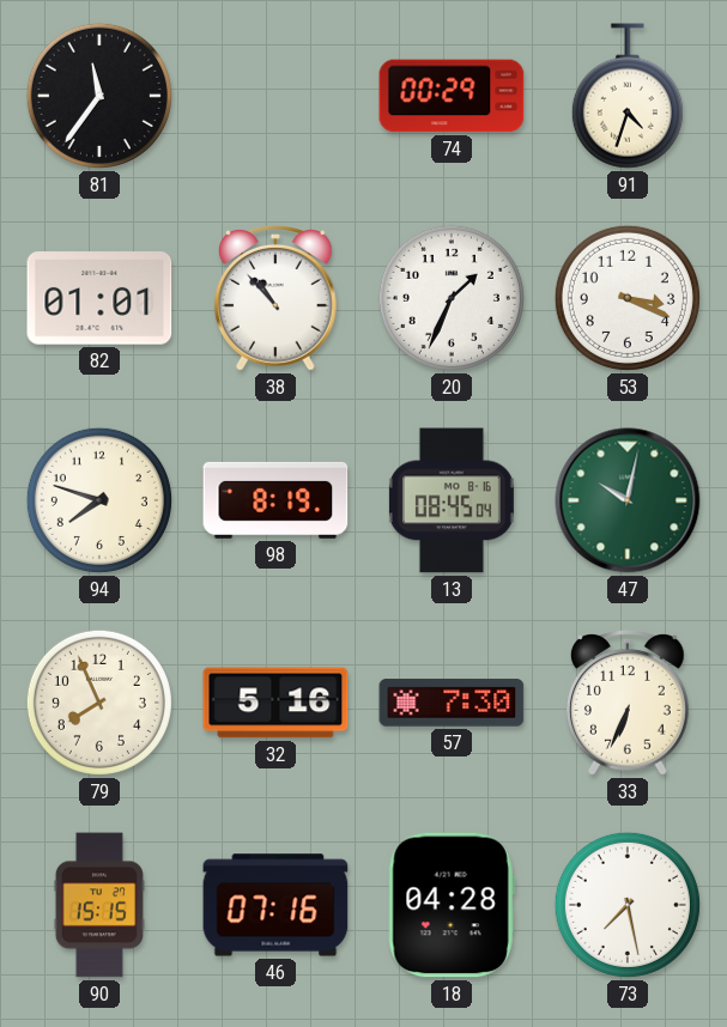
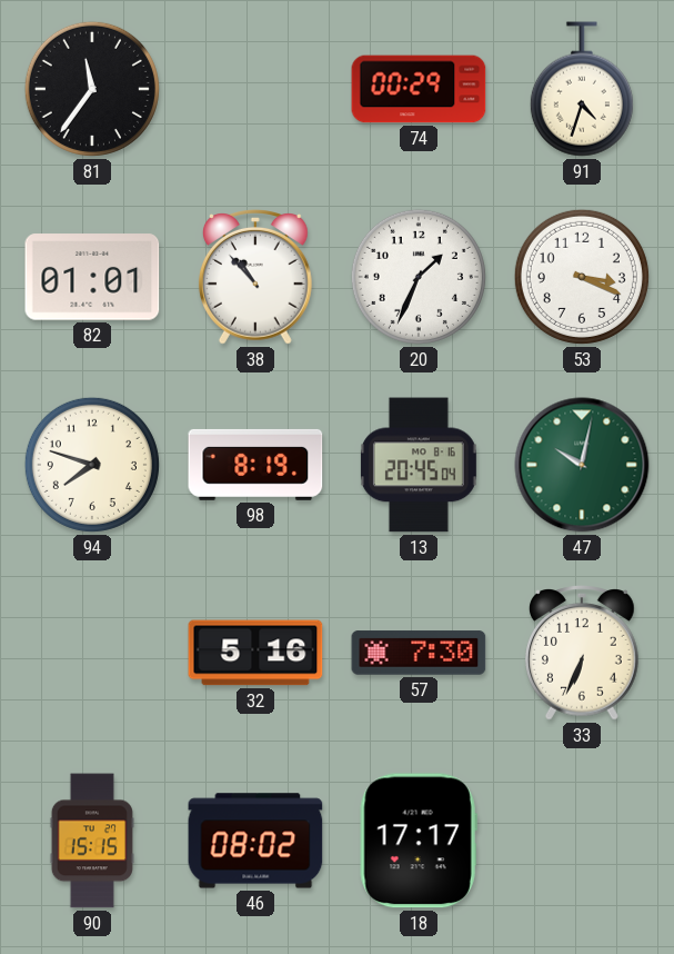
13: 08:45 -> 20:45
79: 7:56 -> none
46: 07:16 -> 08:02
18: 04:28 -> 17:17
73: 7:28 -> none
